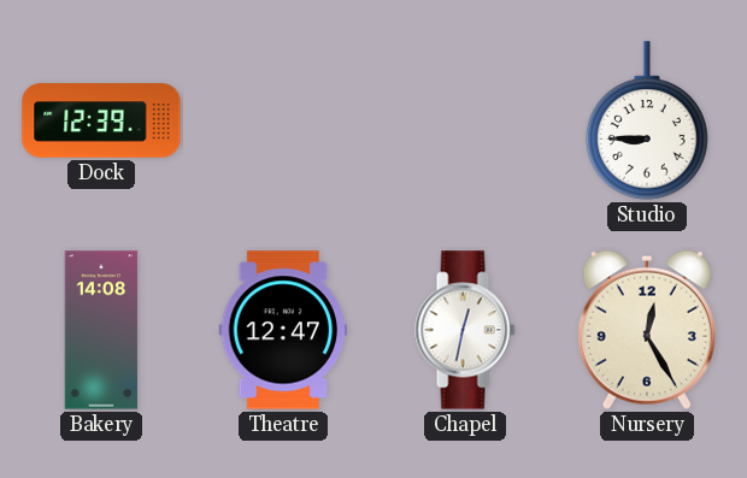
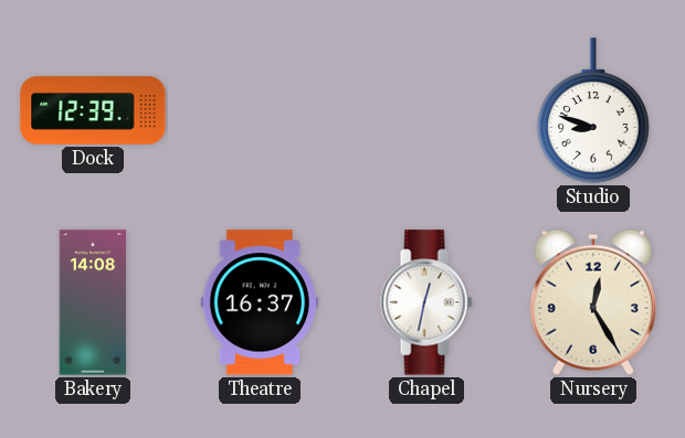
Studio: 8:45 -> 8:48
Theatre: 12:47 -> 16:37
